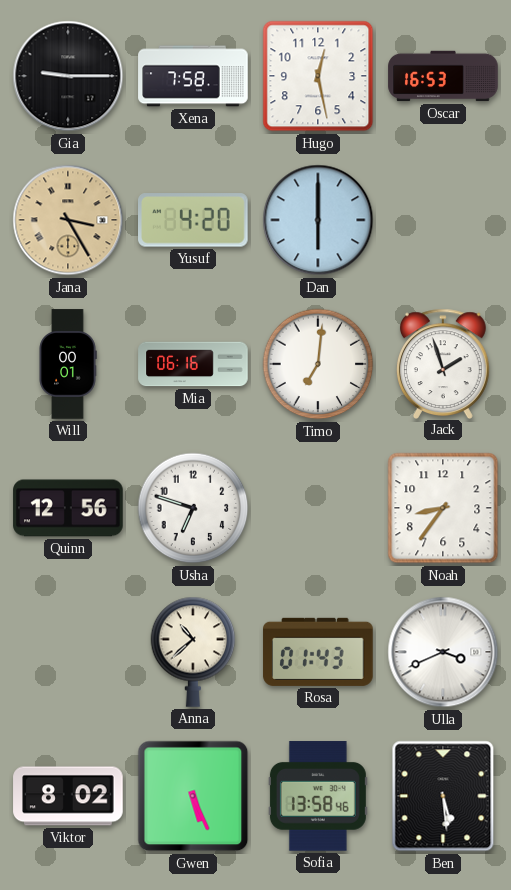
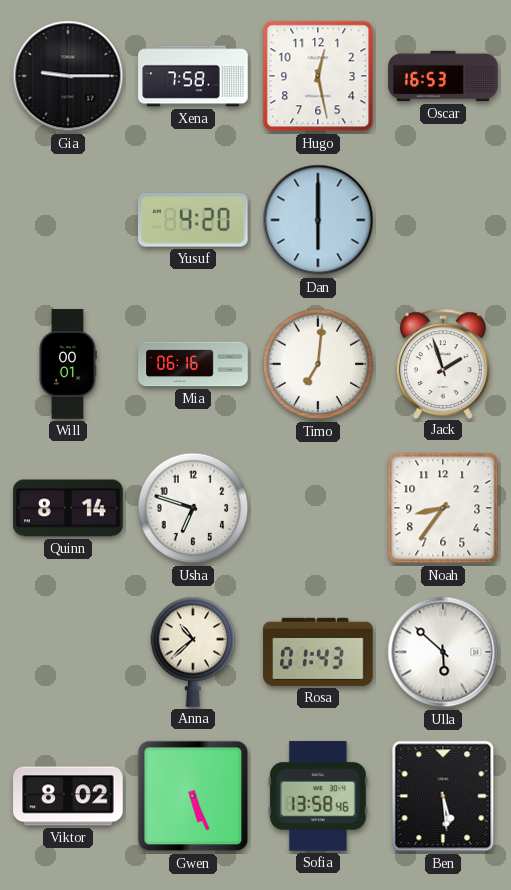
Jana: 3:25 -> none
Quinn: 12:56 -> 8:14
Ulla: 3:41 -> 5:52
